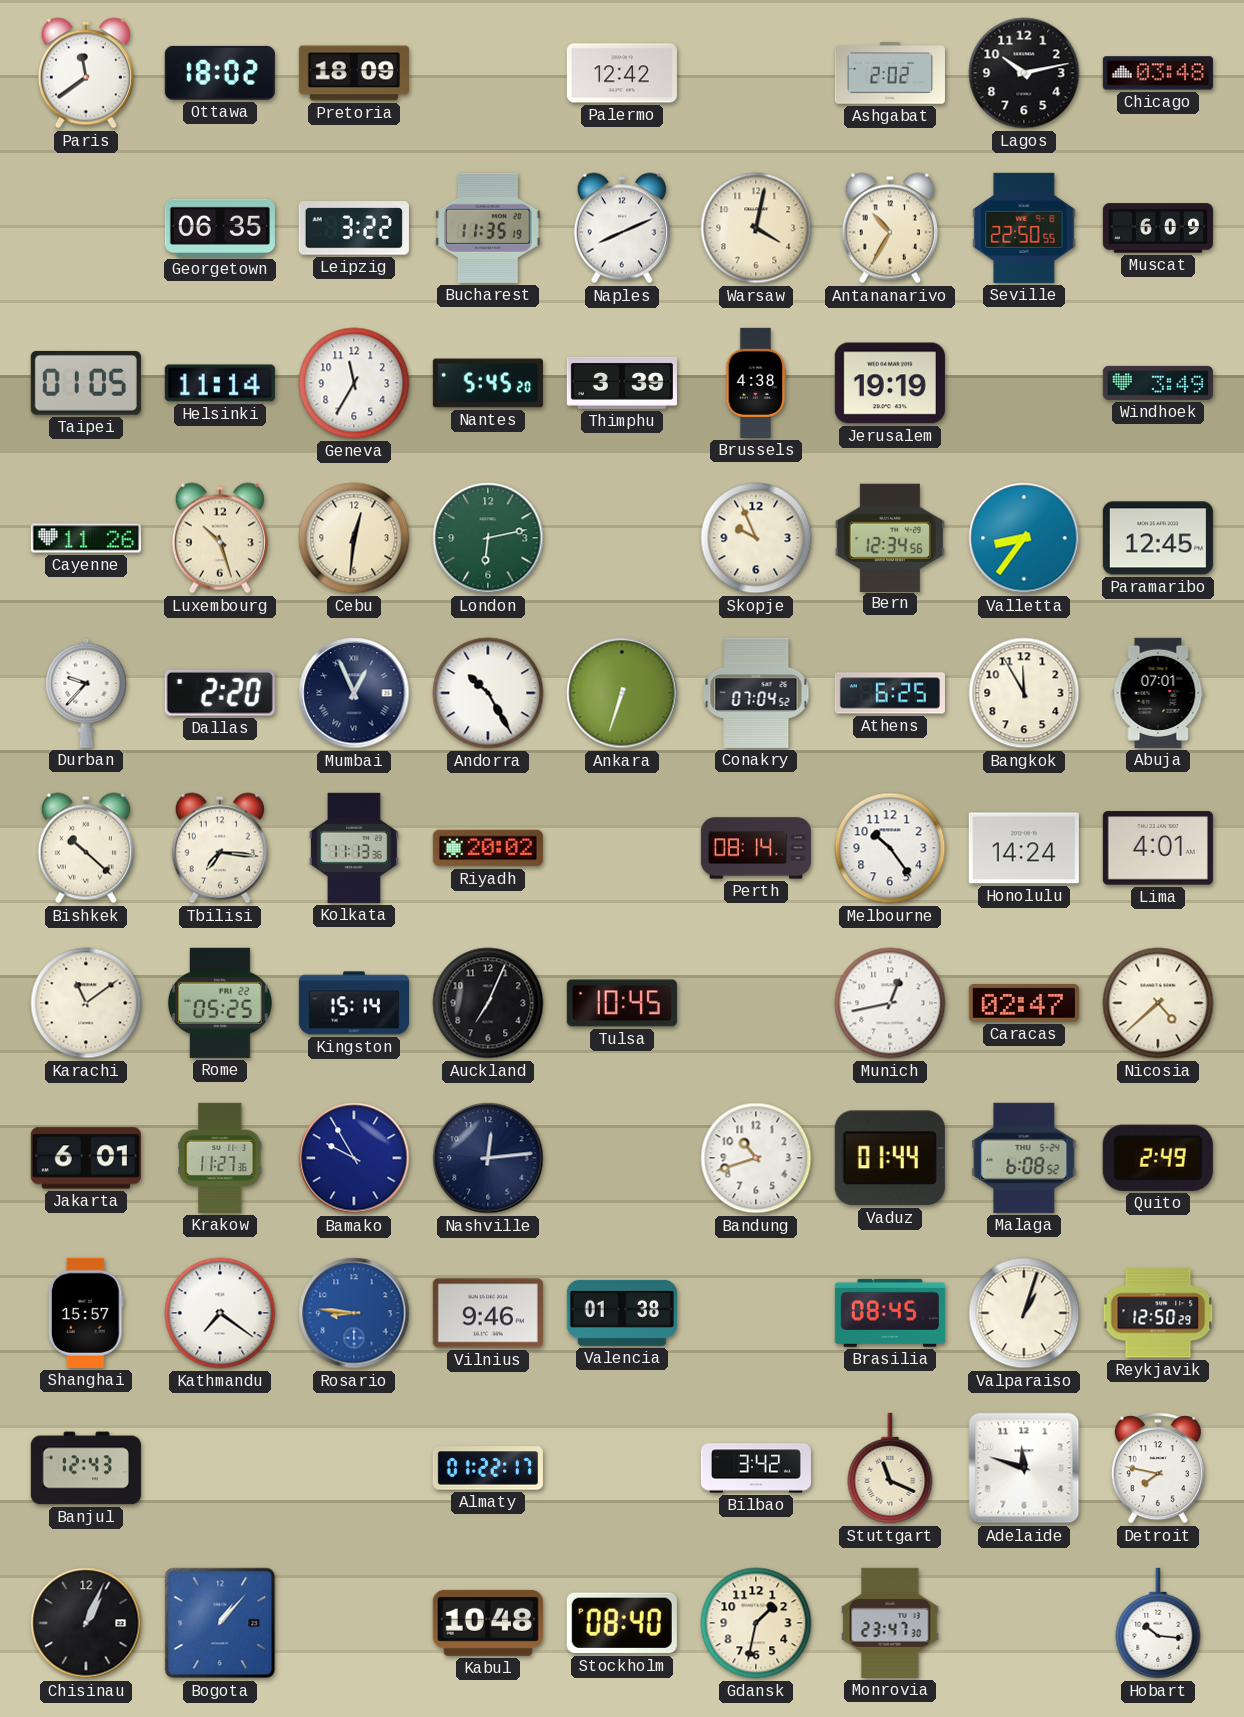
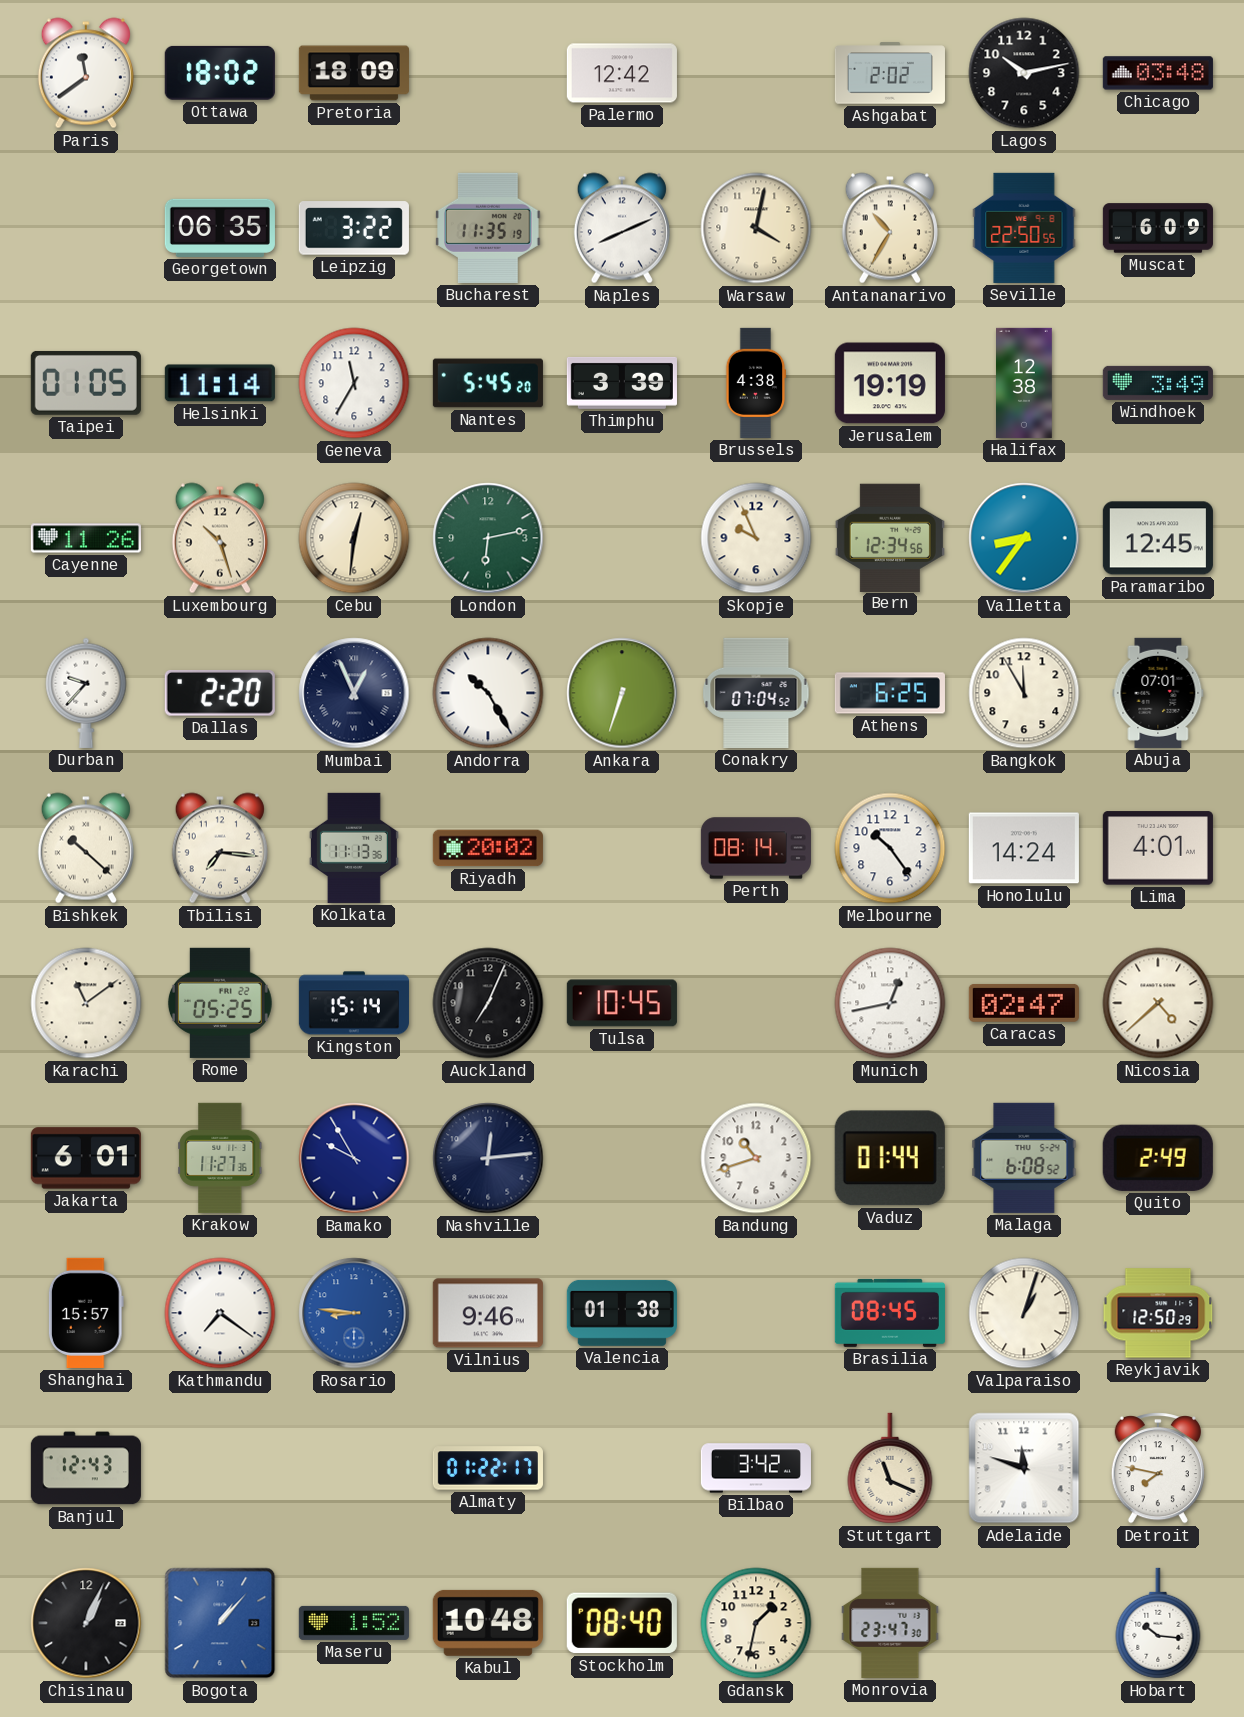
Halifax: none -> 12:38
Maseru: none -> 1:52
